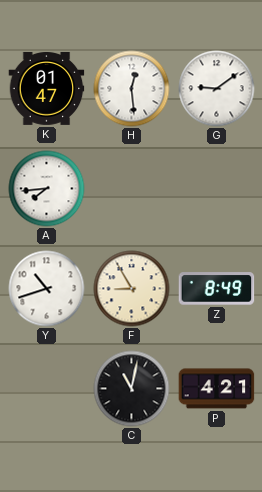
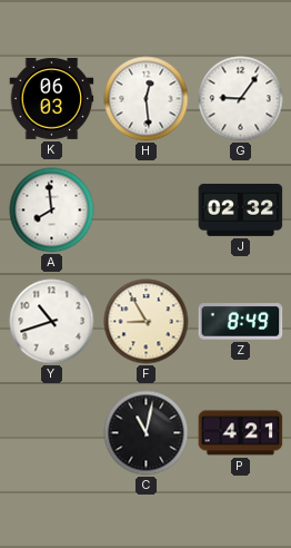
K: 01:47 -> 06:03
G: 9:09 -> 9:06
A: 7:44 -> 7:59
J: none -> 02:32
